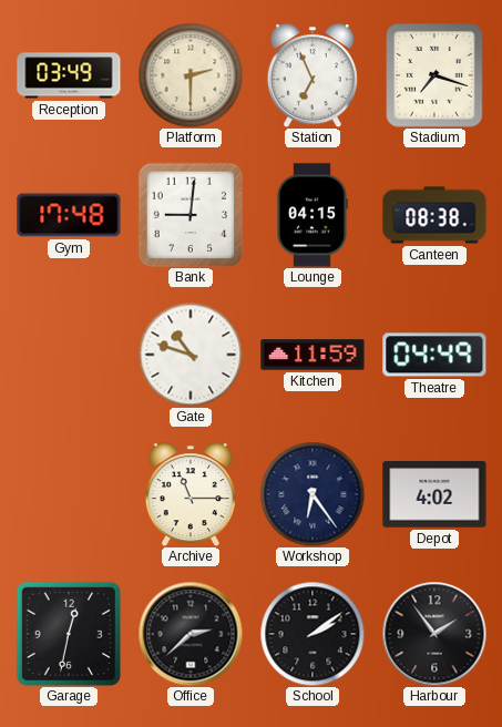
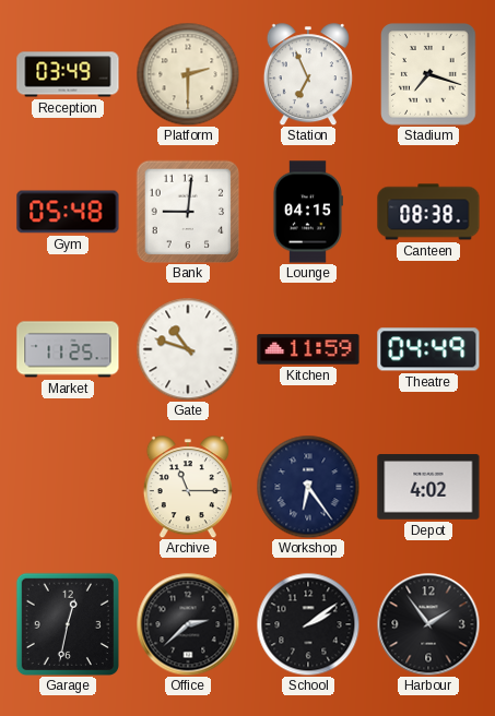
Gym: 17:48 -> 05:48
Market: none -> 11:25
